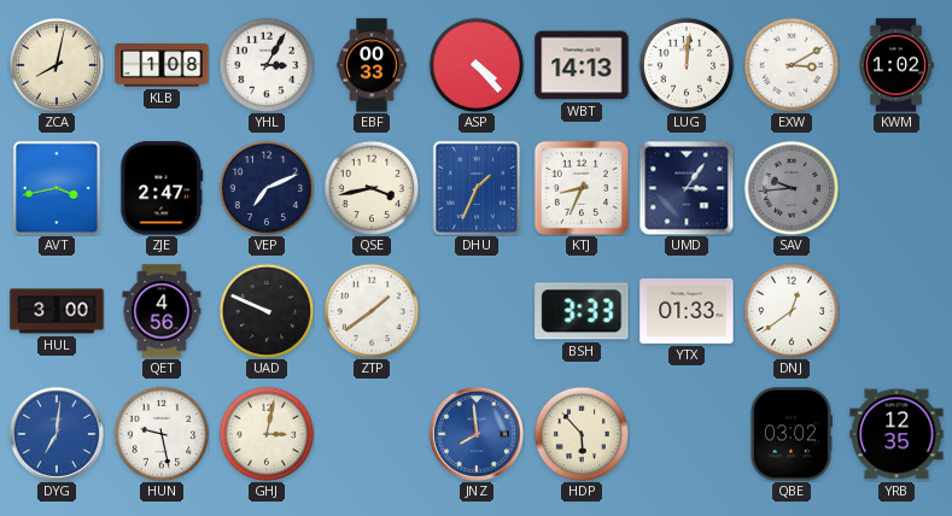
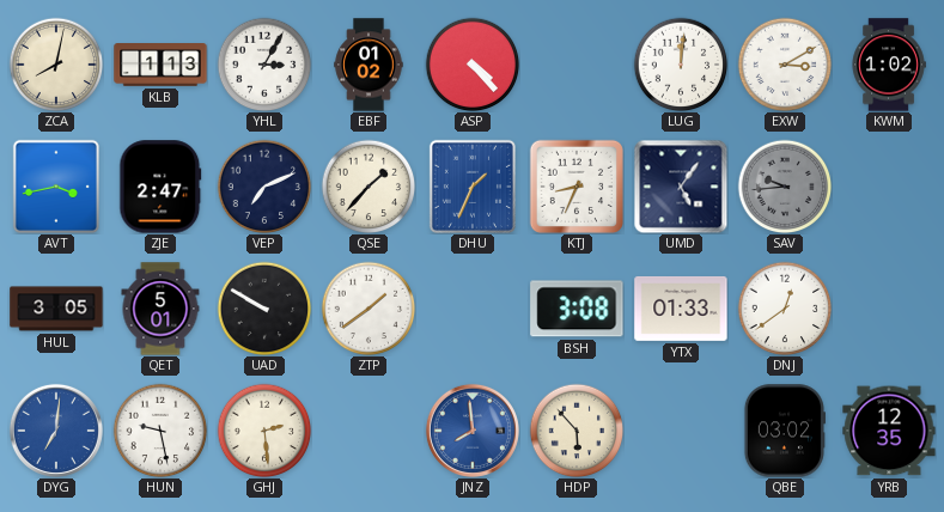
KLB: 1:08 -> 1:13
EBF: 00:33 -> 01:02
WBT: 14:13 -> none
QSE: 3:43 -> 1:37
UMD: 3:06 -> 5:06
HUL: 3:00 -> 3:05
QET: 4:56 -> 5:01
UAD: 9:49 -> 9:50
BSH: 3:33 -> 3:08
GHJ: 3:02 -> 2:29
